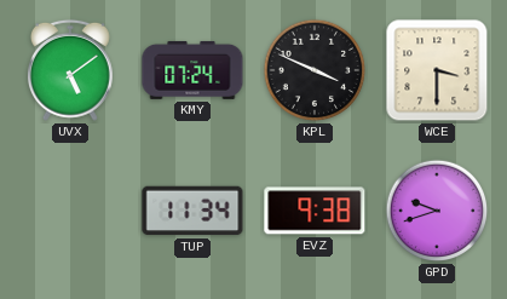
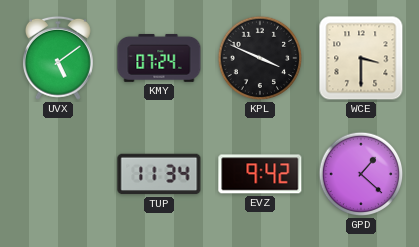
EVZ: 9:38 -> 9:42
GPD: 9:42 -> 1:22
